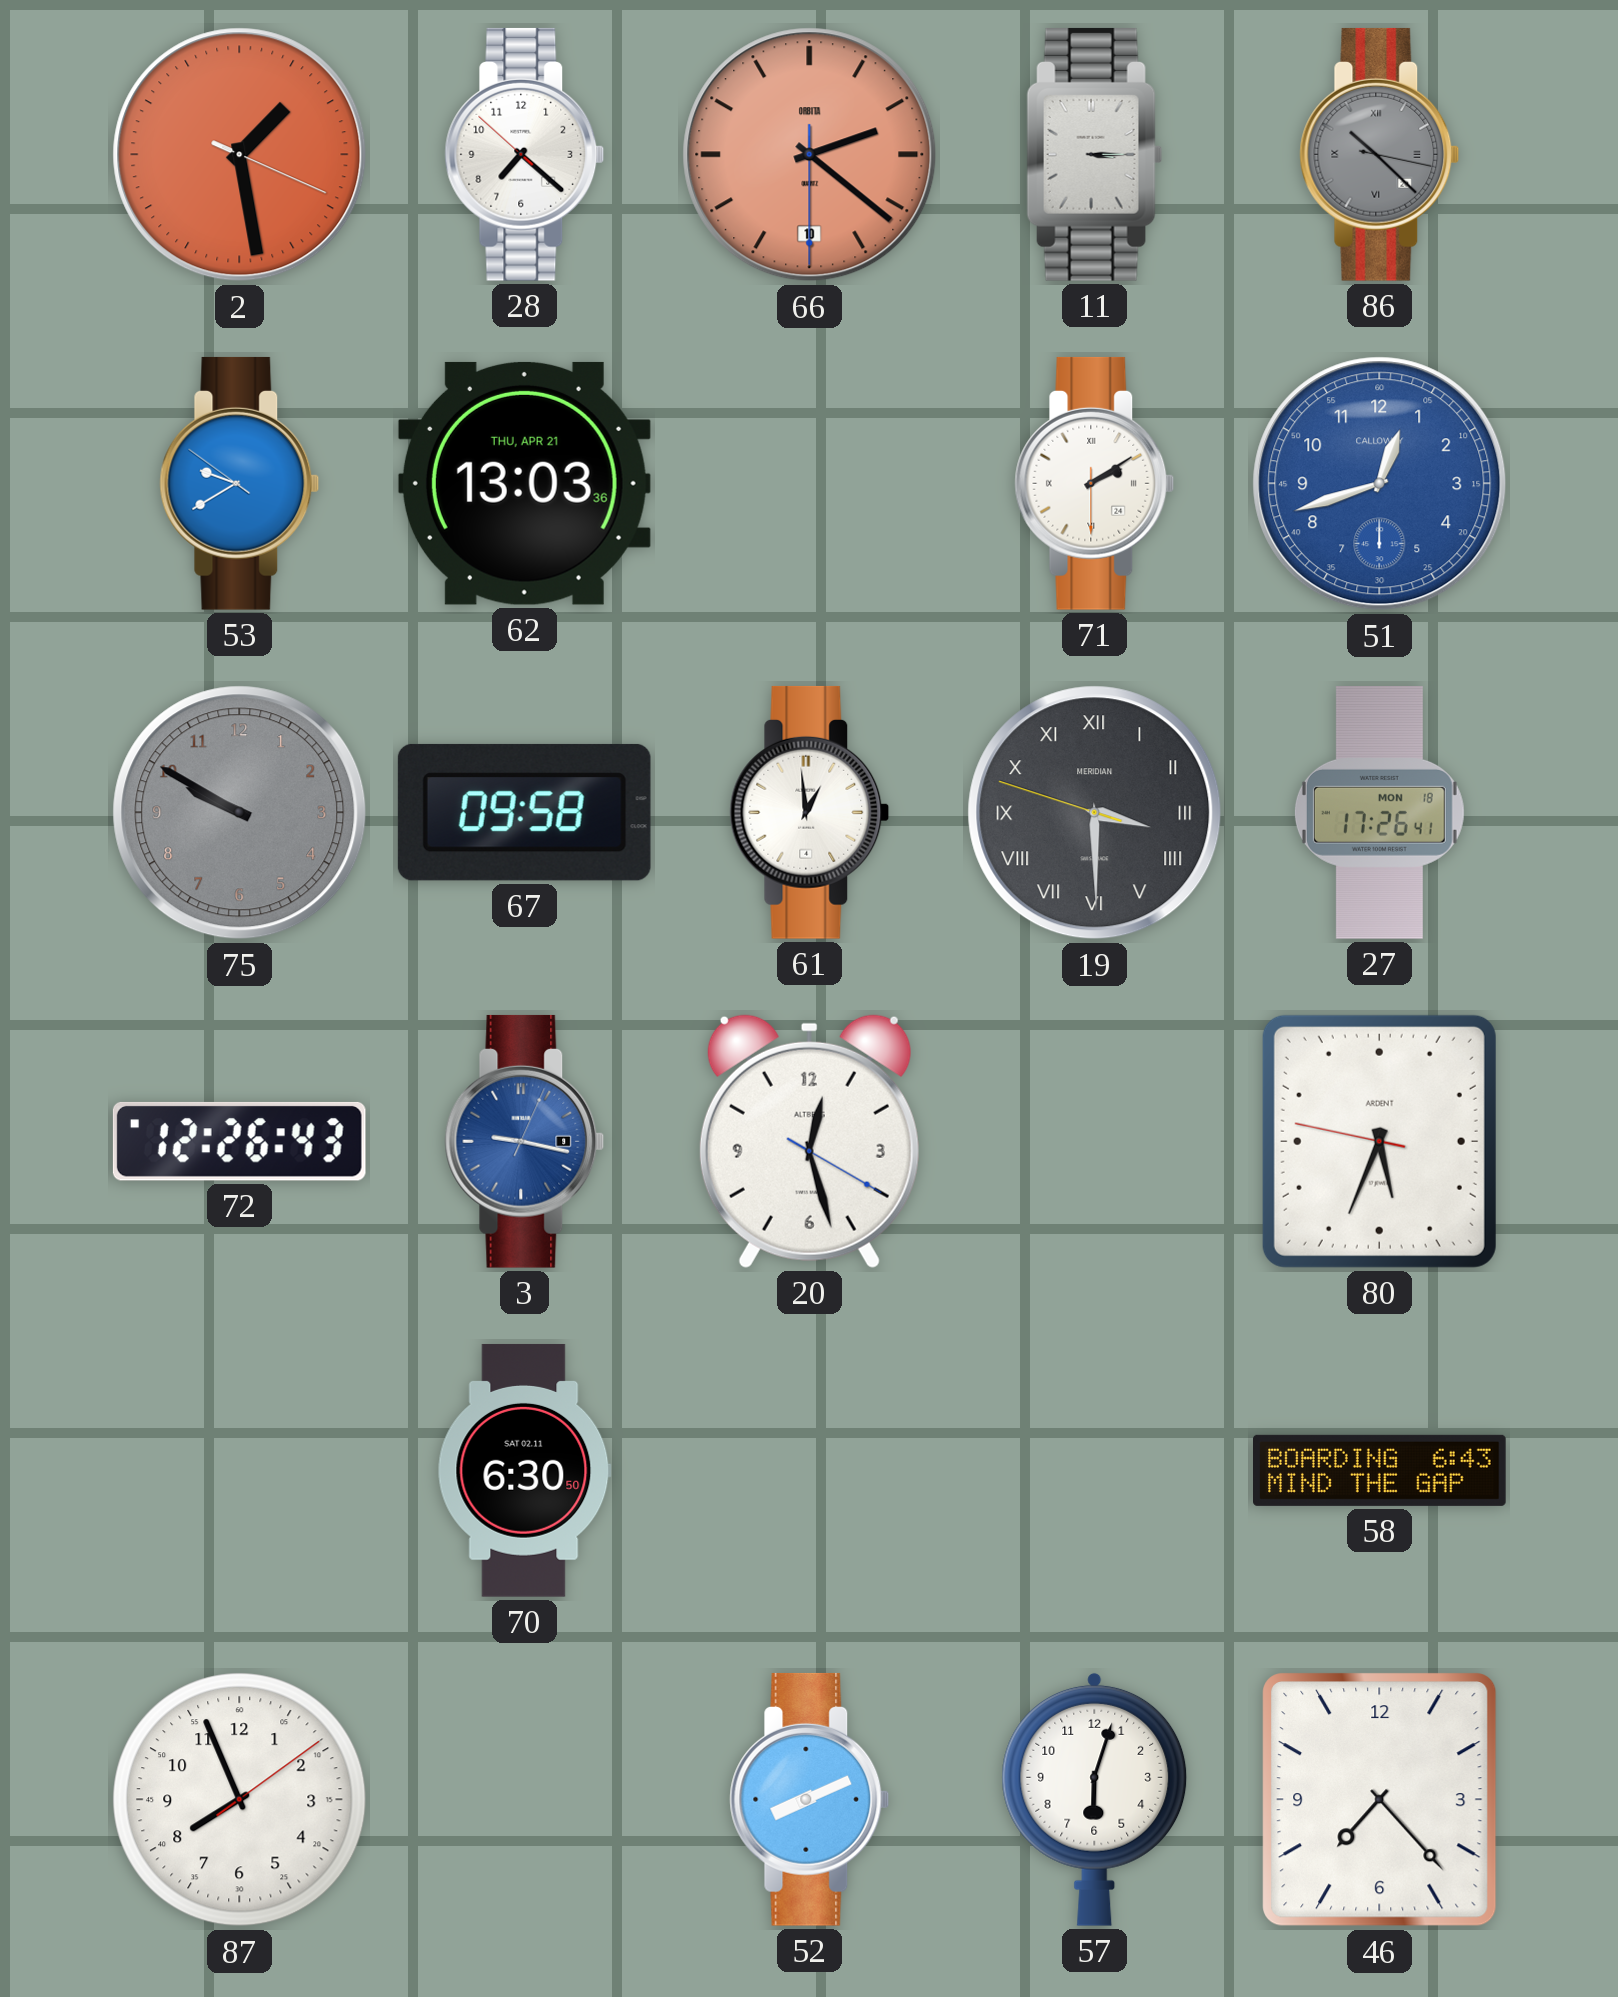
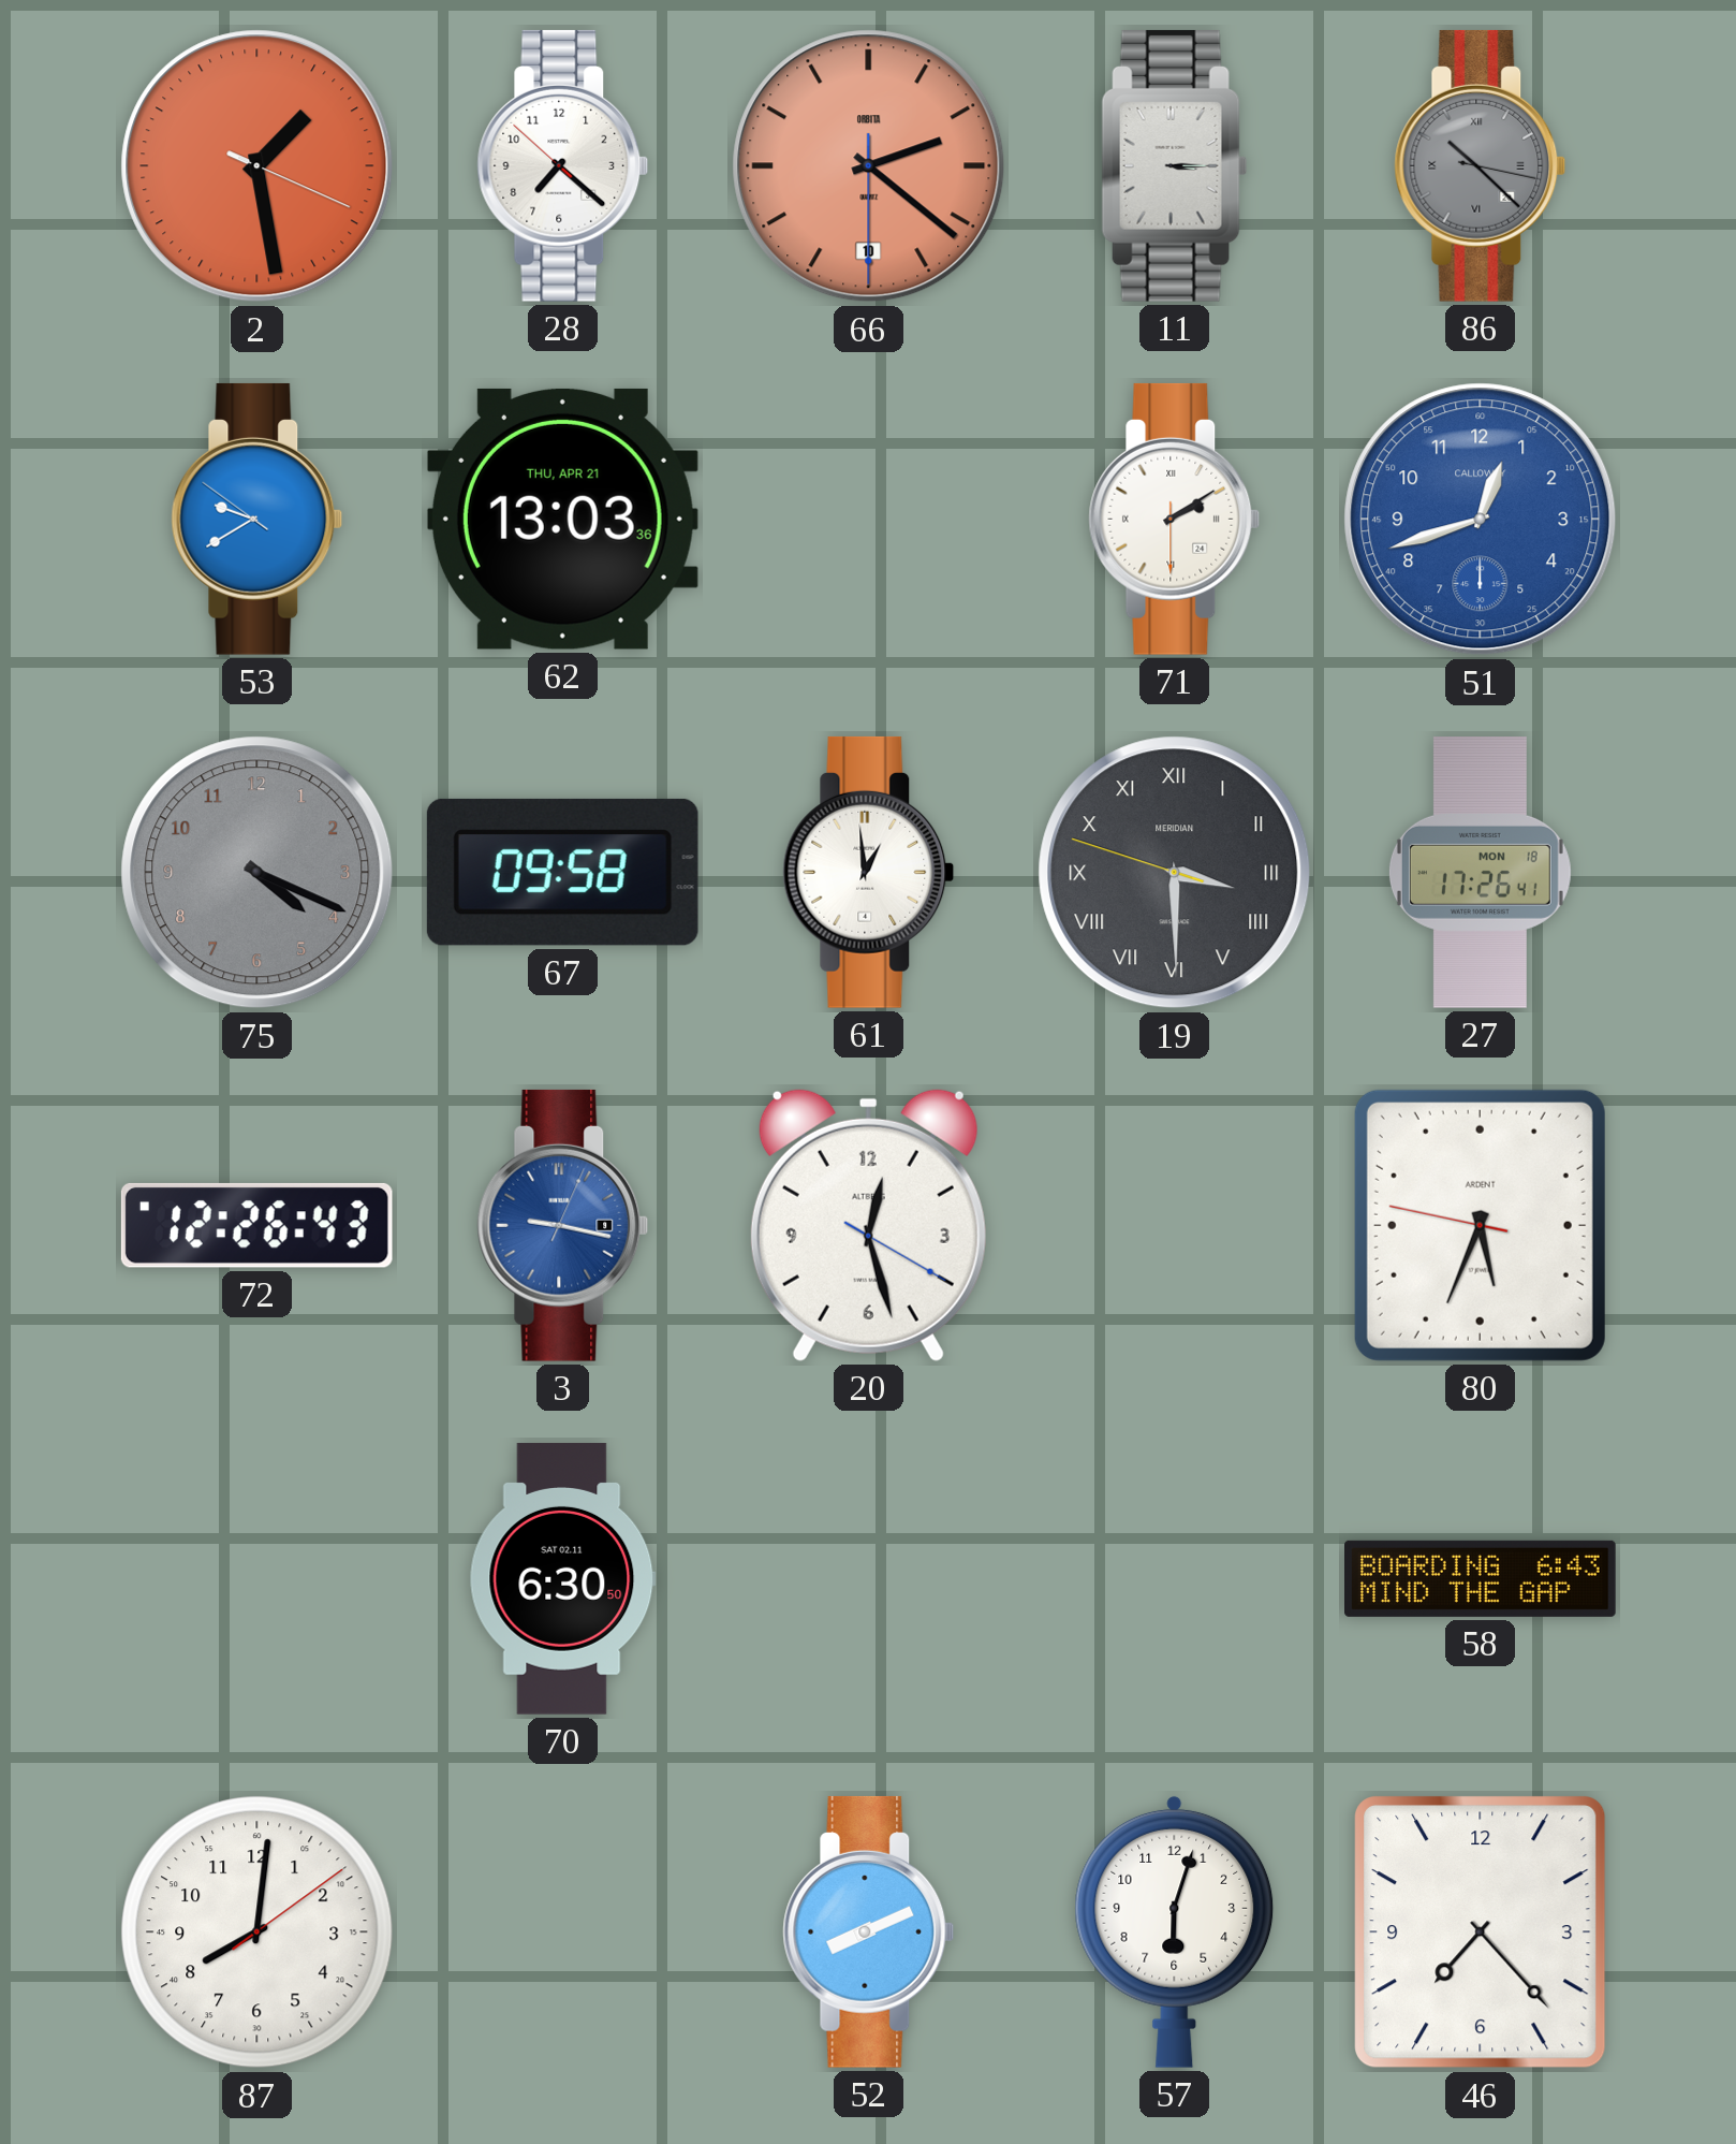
75: 9:50 -> 4:19
87: 7:56 -> 8:01
